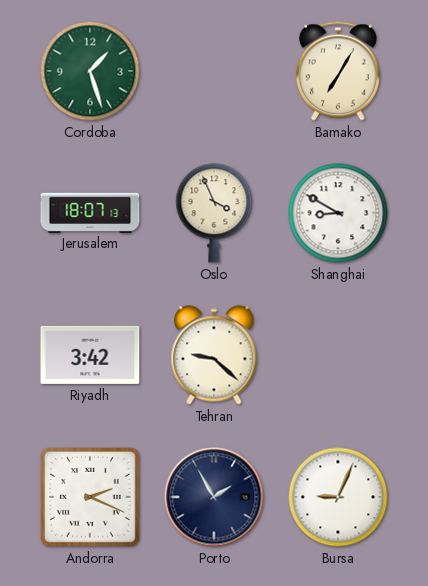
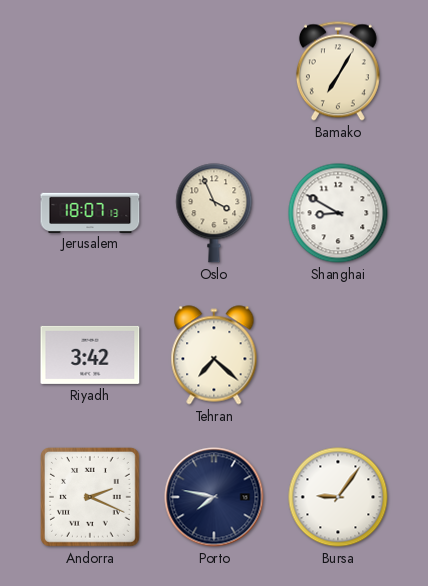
Cordoba: 1:27 -> none
Tehran: 9:22 -> 7:22
Porto: 1:55 -> 7:47
Bursa: 9:04 -> 9:06
